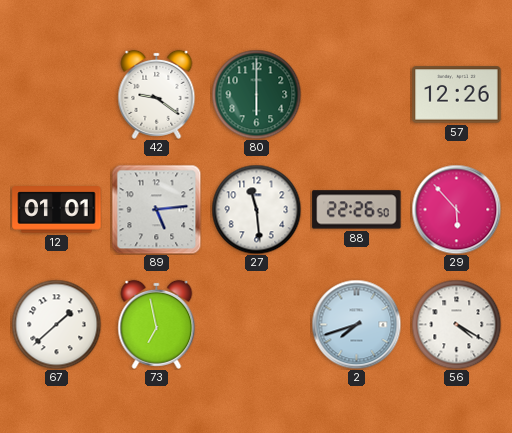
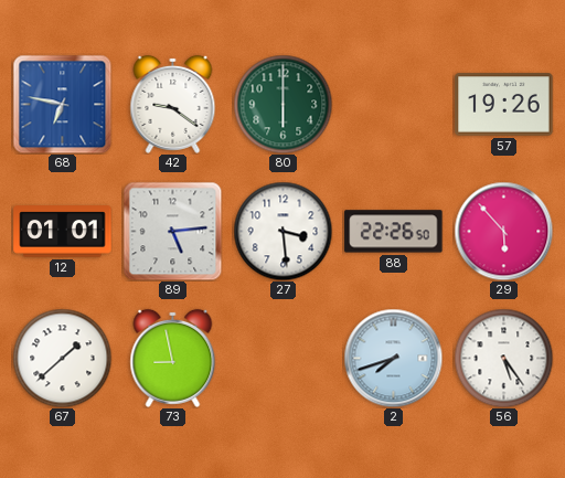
68: none -> 6:47
57: 12:26 -> 19:26
27: 11:29 -> 3:29
73: 6:58 -> 8:58
56: 4:20 -> 5:24
